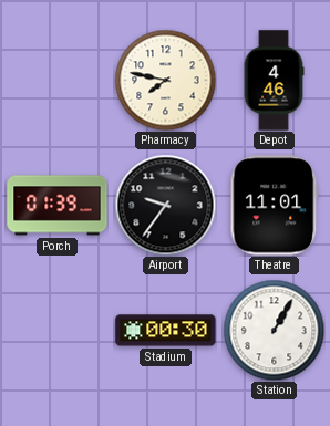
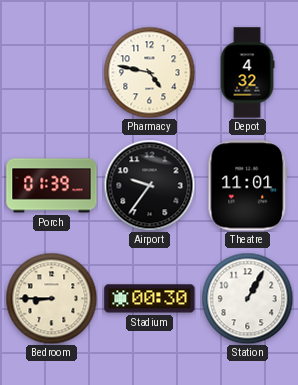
Pharmacy: 7:47 -> 4:47
Depot: 4:46 -> 4:32
Bedroom: none -> 8:45
